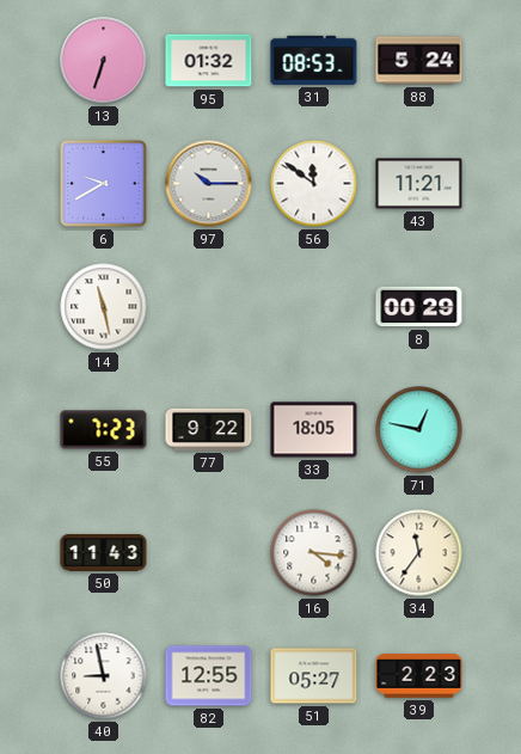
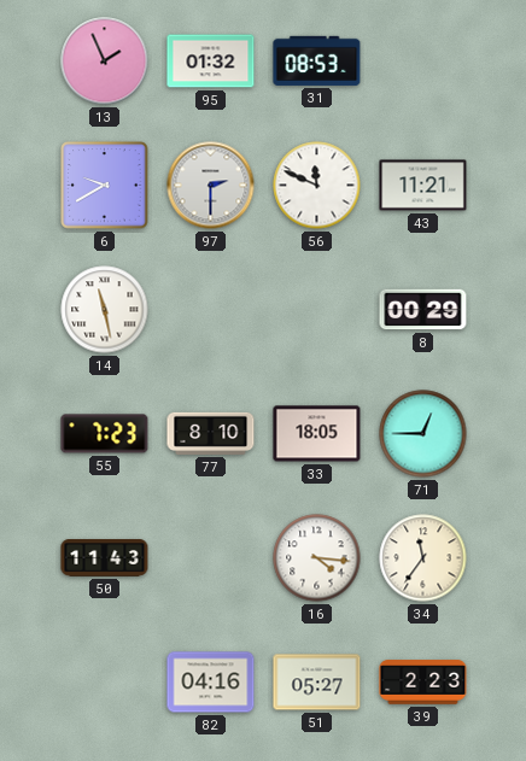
13: 6:33 -> 1:56
88: 5:24 -> none
97: 10:15 -> 2:30
56: 11:51 -> 11:49
77: 9:22 -> 8:10
71: 12:47 -> 12:45
40: 8:58 -> none
82: 12:55 -> 04:16
